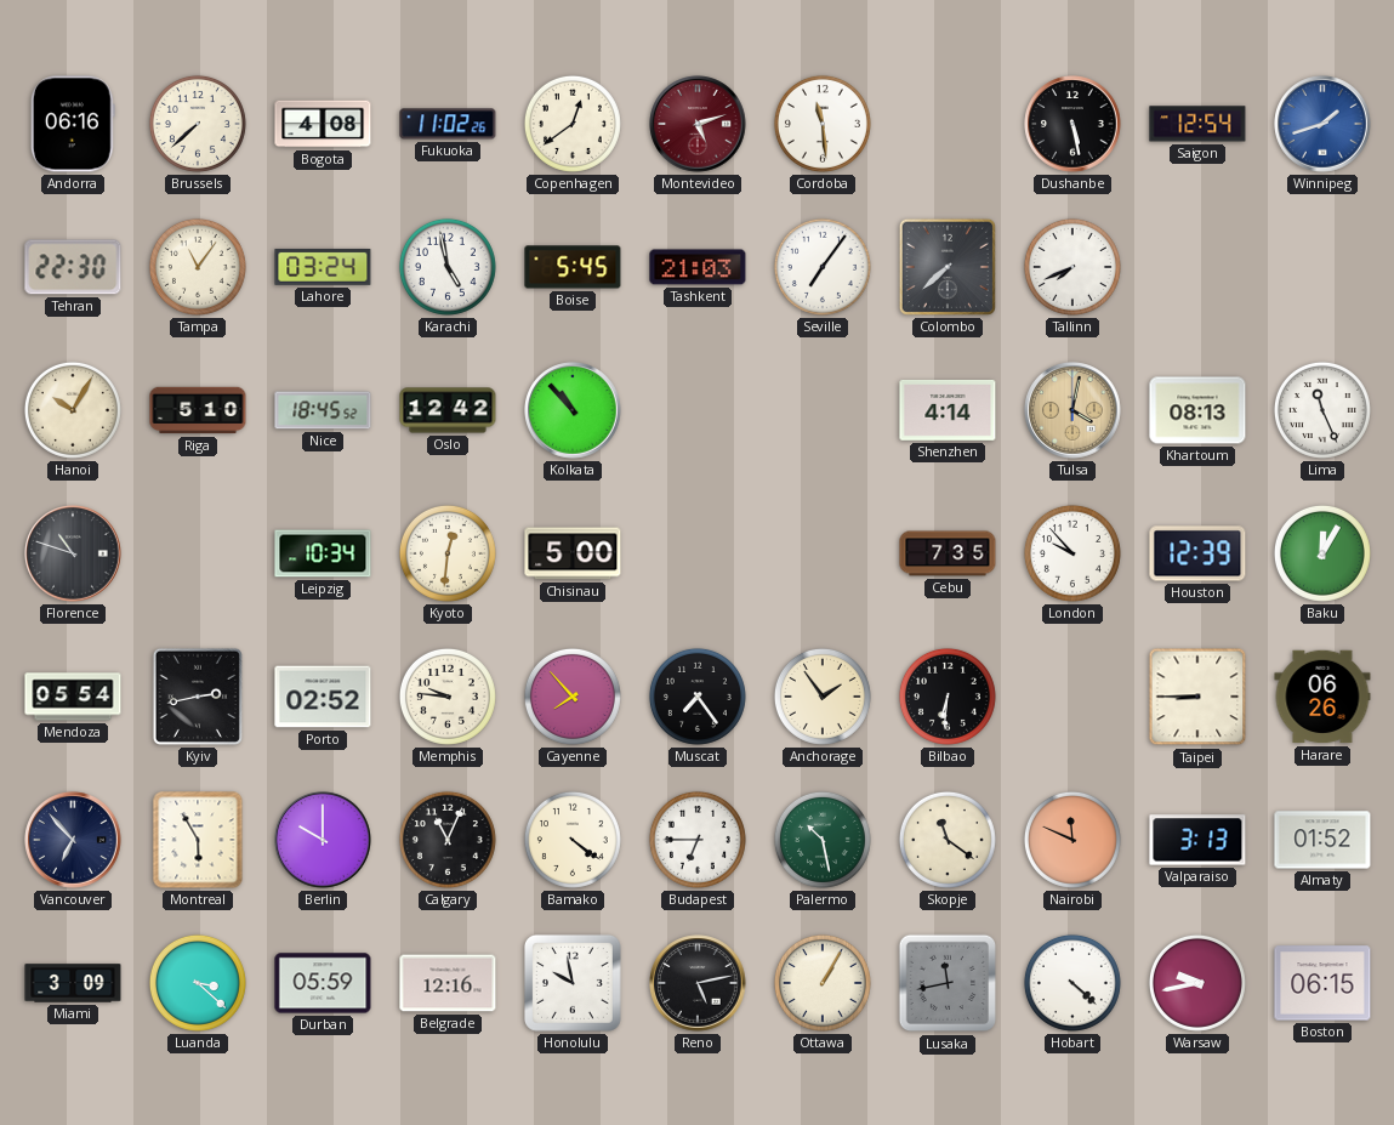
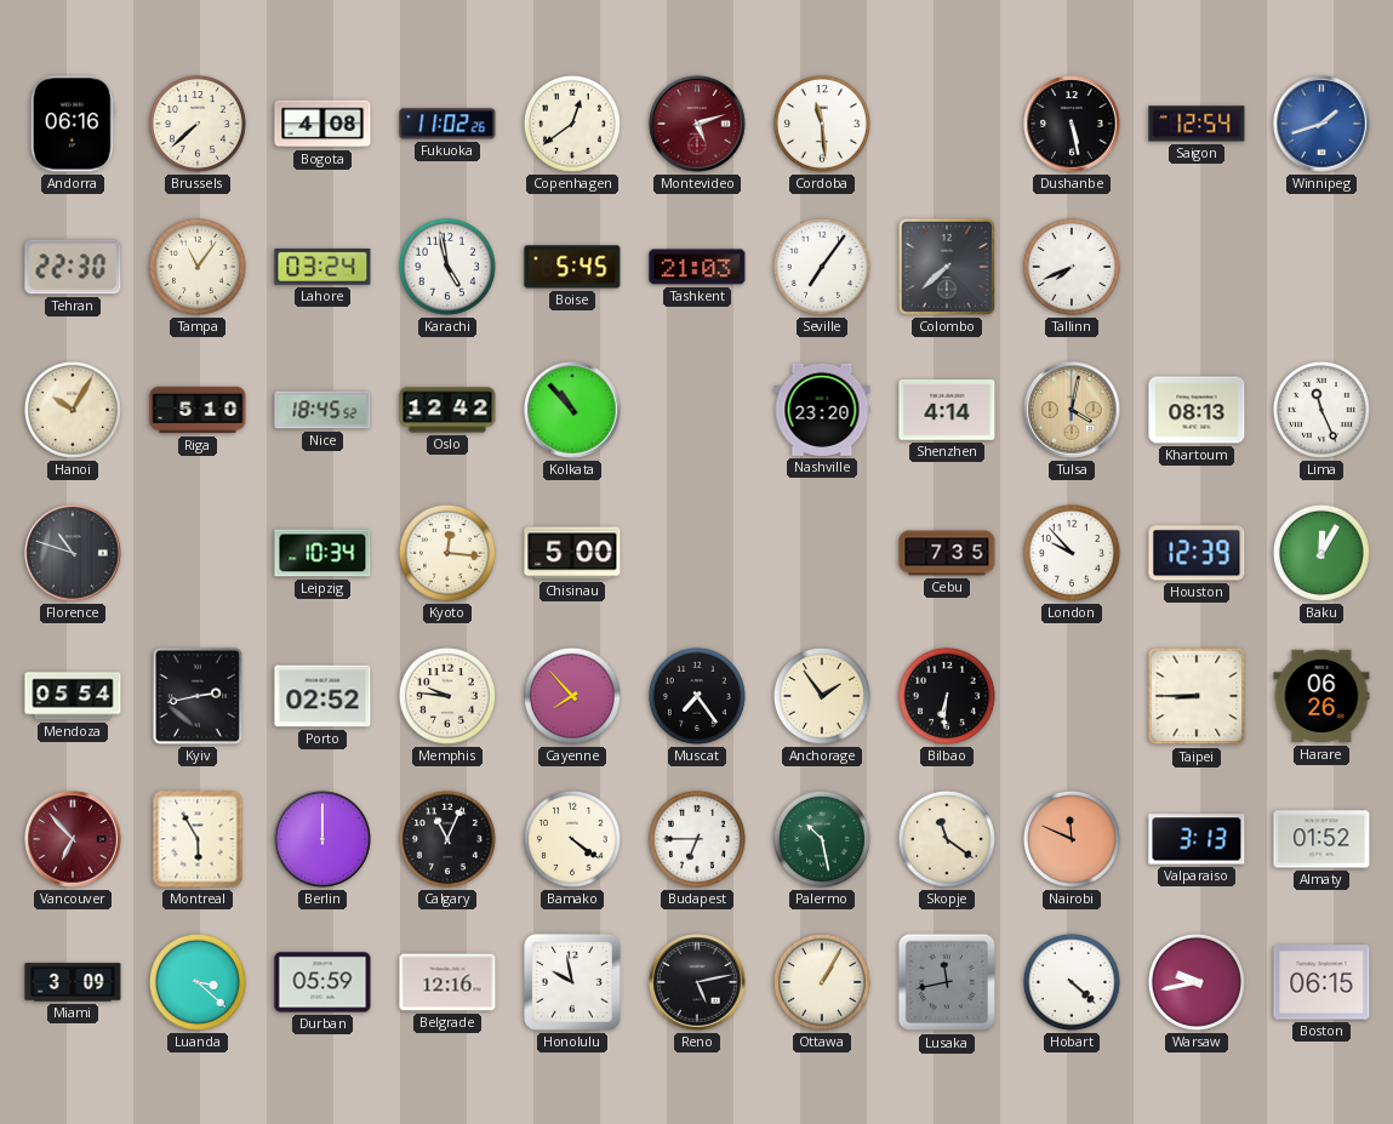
Nashville: none -> 23:20
Kyoto: 12:31 -> 12:16
Vancouver dial: navy -> burgundy
Berlin: 10:00 -> 12:00
